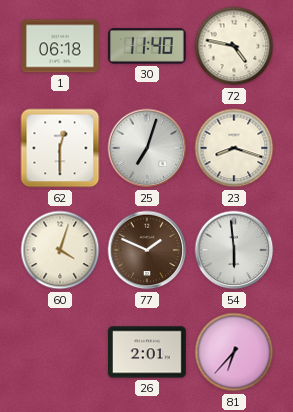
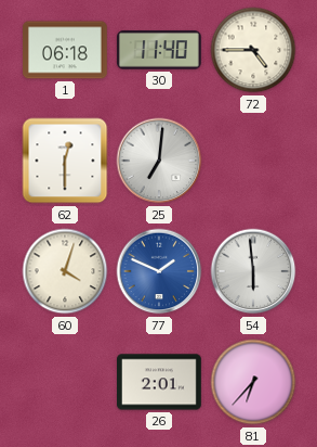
72: 4:47 -> 4:45
25: 7:03 -> 7:01
23: 8:18 -> none
77 dial: brown -> blue
